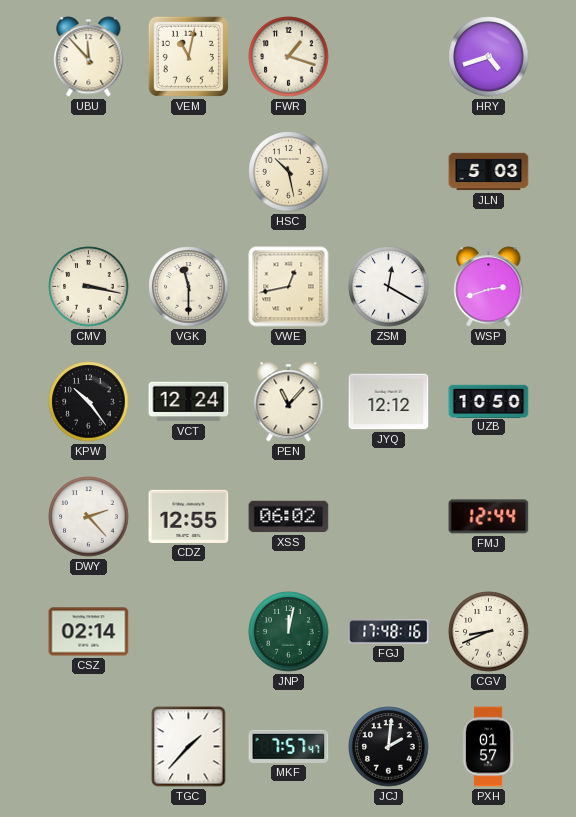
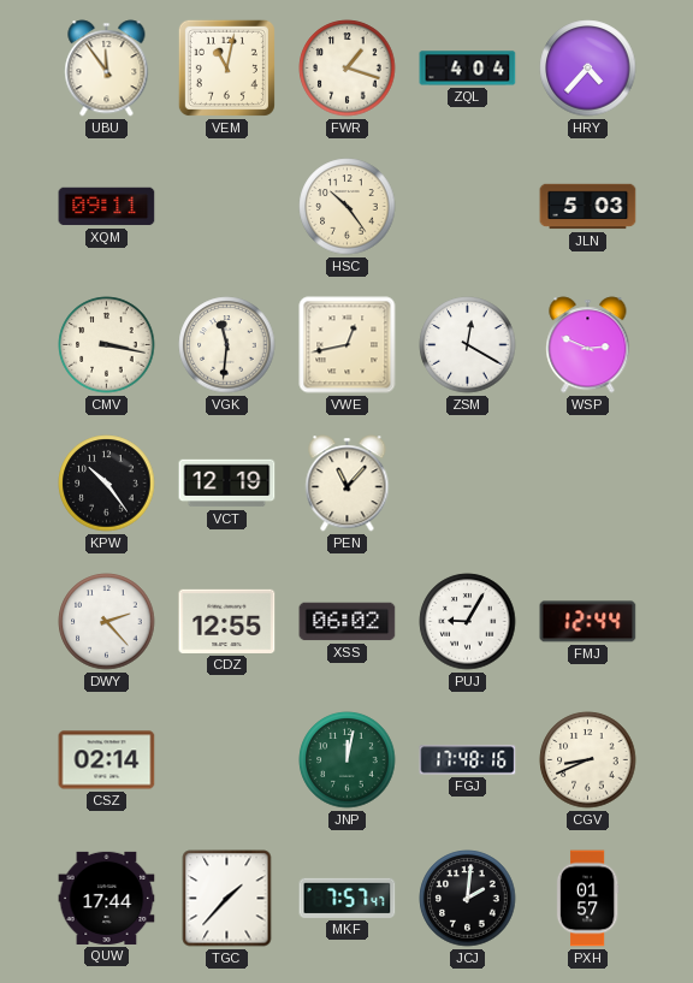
UBU: 11:53 -> 11:54
ZQL: none -> 4:04
HRY: 4:42 -> 4:37
XQM: none -> 09:11
HSC: 10:28 -> 10:24
VGK: 11:30 -> 11:31
WSP: 2:42 -> 2:49
VCT: 12:24 -> 12:19
JYQ: 12:12 -> none
UZB: 10:50 -> none
PUJ: none -> 9:05
QUW: none -> 17:44
